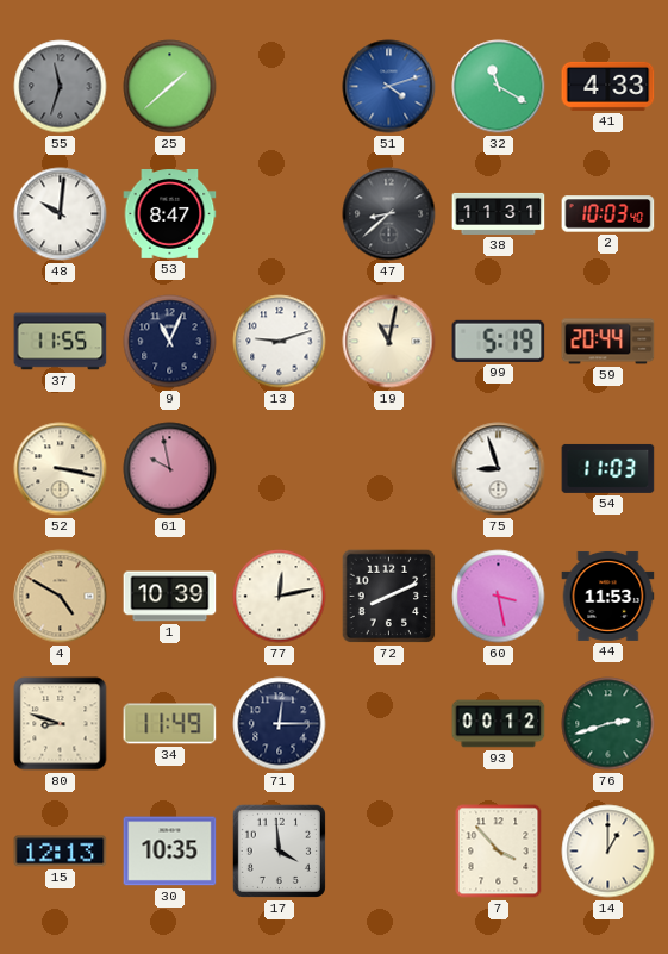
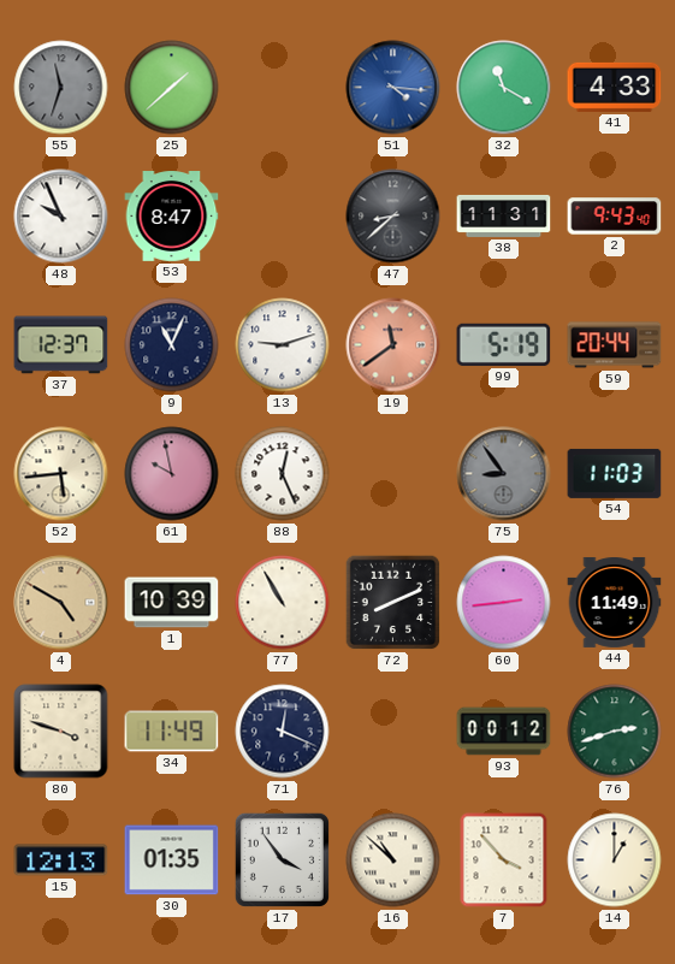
51: 4:12 -> 4:16
48: 10:01 -> 9:56
2: 10:03 -> 9:43
37: 11:55 -> 12:37
19: 11:02 -> 11:39
19 dial: cream -> salmon
52: 3:17 -> 5:44
88: none -> 12:26
75: 8:57 -> 8:54
75 dial: white -> grey
77: 12:13 -> 10:55
60: 3:28 -> 2:44
44: 11:53 -> 11:49
80: 8:48 -> 3:48
71: 12:15 -> 12:19
30: 10:35 -> 01:35
17: 3:59 -> 3:54
16: none -> 10:52
